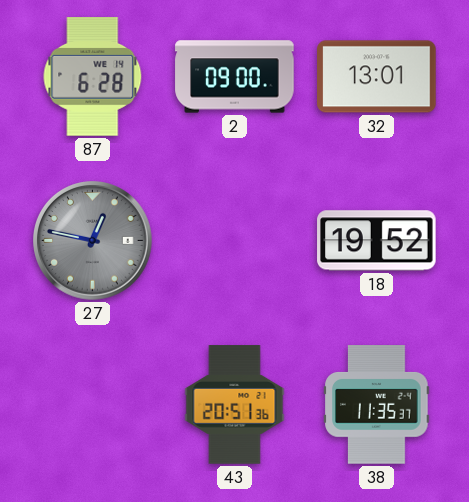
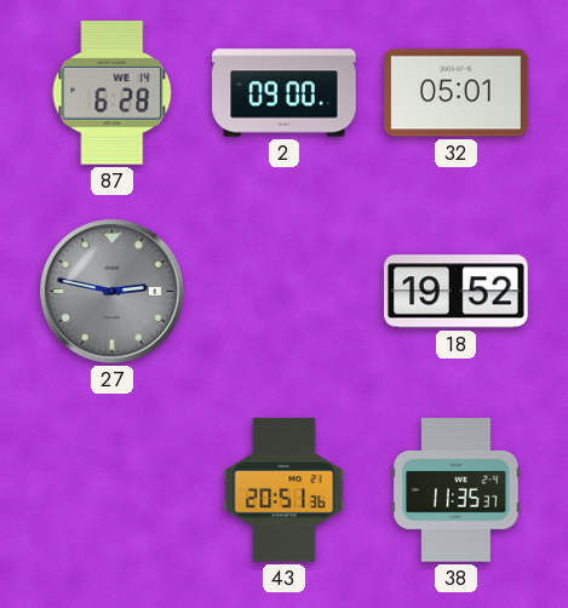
32: 13:01 -> 05:01
27: 12:47 -> 2:47
